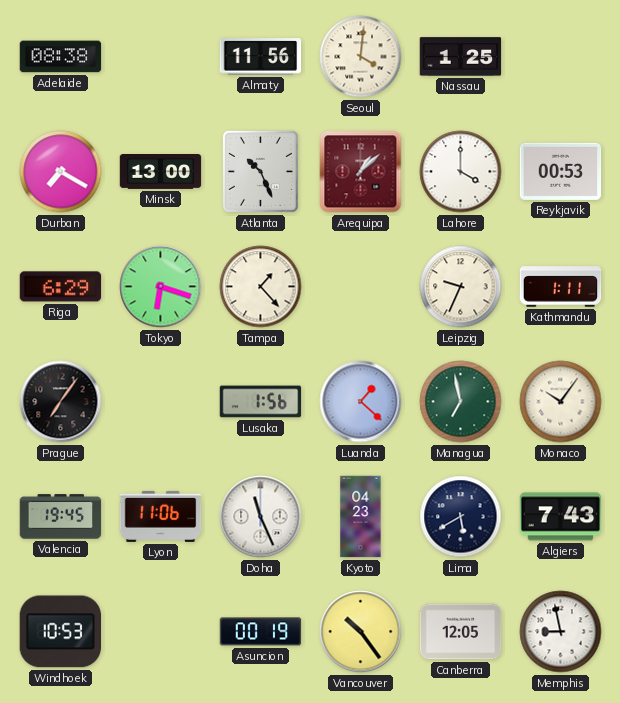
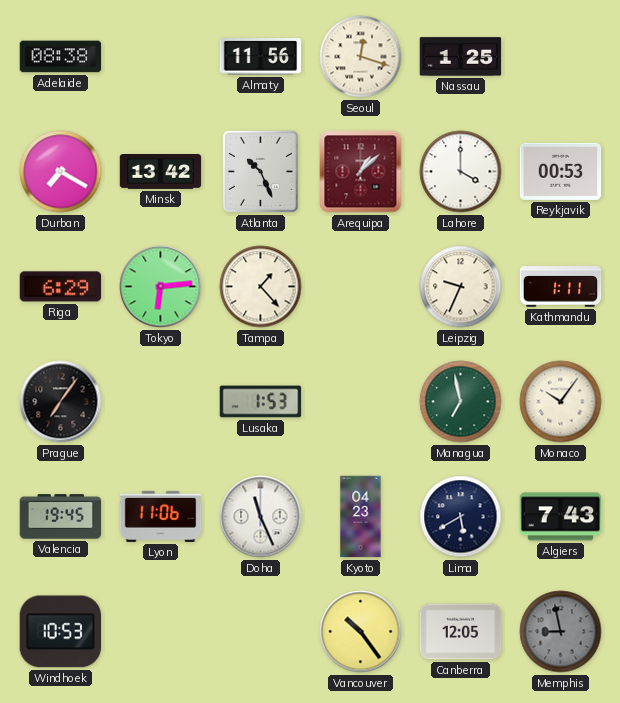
Seoul: 4:01 -> 12:18
Minsk: 13:00 -> 13:42
Tokyo: 6:18 -> 6:14
Lusaka: 1:56 -> 1:53
Luanda: 1:22 -> none
Asuncion: 00:19 -> none
Memphis dial: white -> grey
